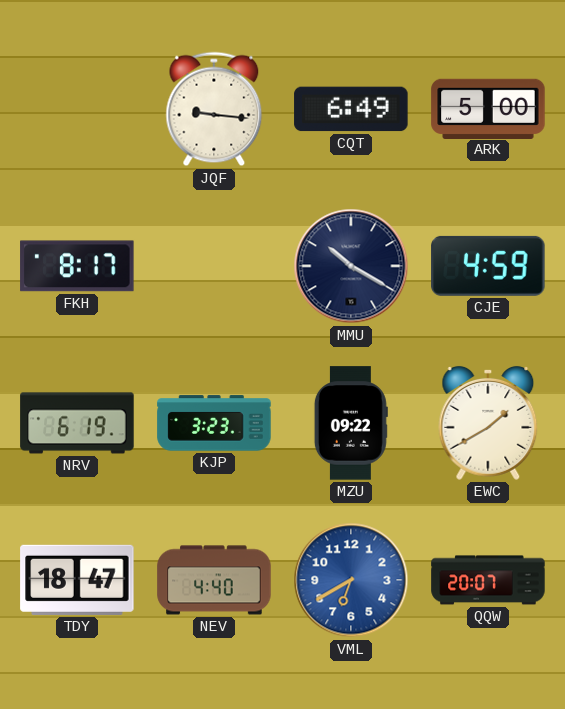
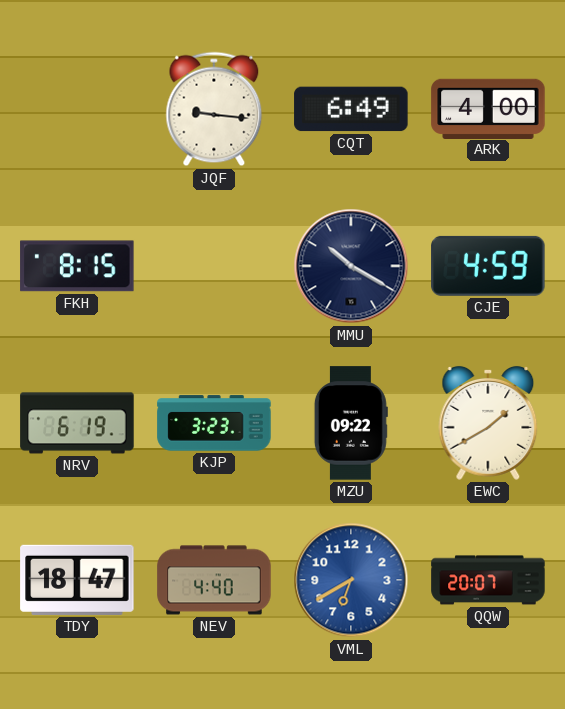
ARK: 5:00 -> 4:00
FKH: 8:17 -> 8:15
